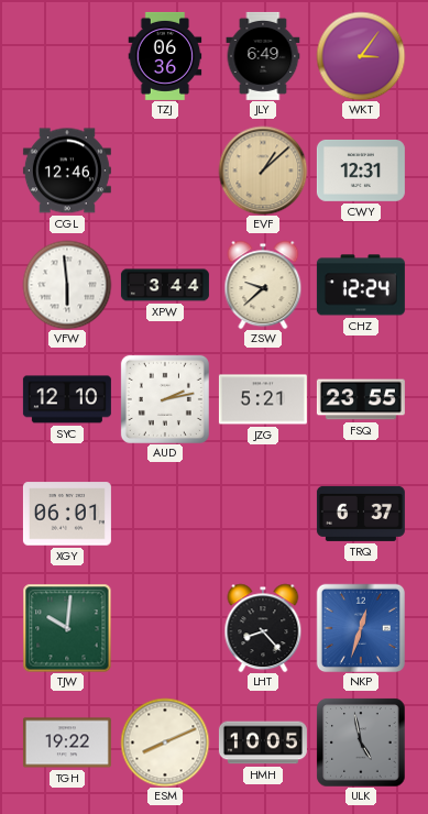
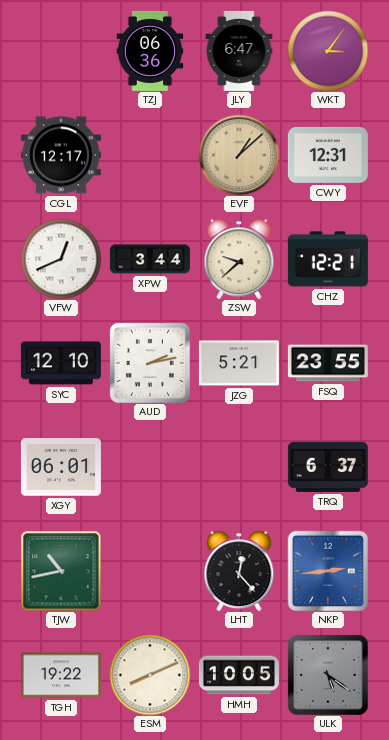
JLY: 6:49 -> 6:47
CGL: 12:46 -> 12:17
VFW: 5:59 -> 12:41
CHZ: 12:24 -> 12:21
TJW: 10:01 -> 10:43
LHT: 8:23 -> 12:23
NKP: 12:33 -> 2:44
ULK: 4:58 -> 5:21
